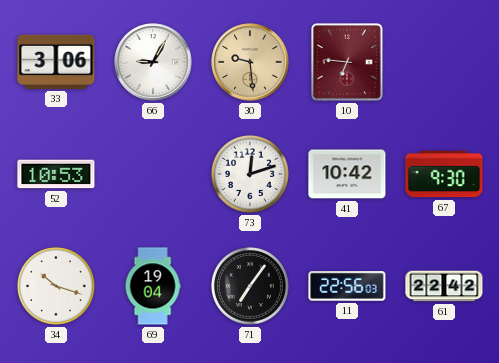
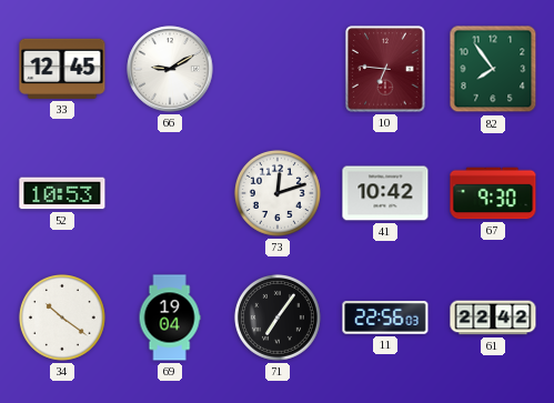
33: 3:06 -> 12:45
66: 9:05 -> 9:10
30: 9:29 -> none
82: none -> 7:54
34: 10:18 -> 10:21
